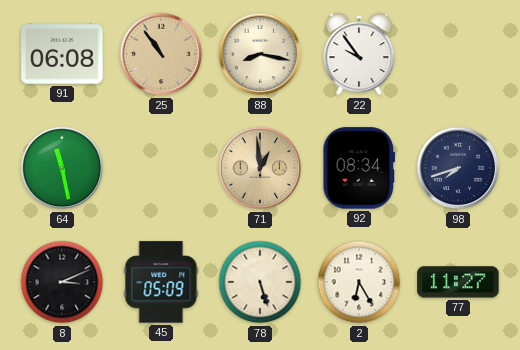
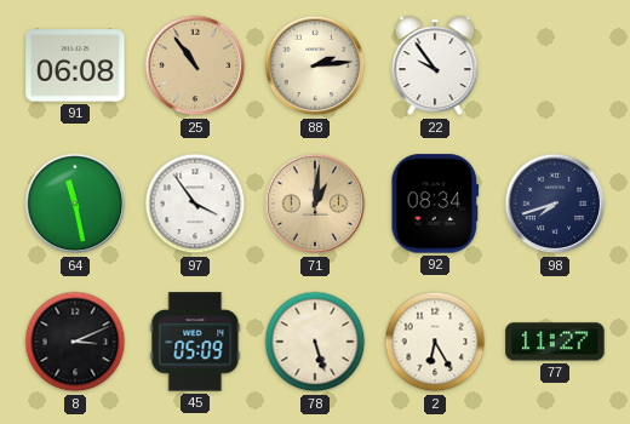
88: 8:17 -> 2:14
97: none -> 3:54
71: 12:59 -> 1:01
